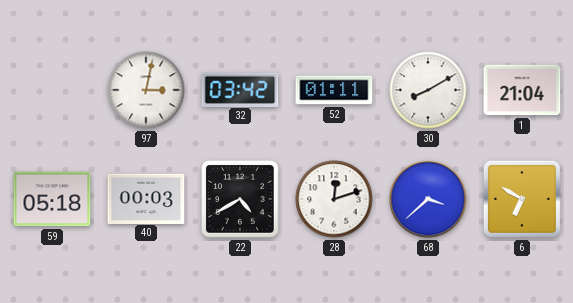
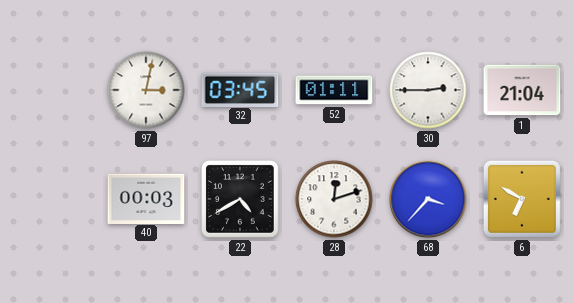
32: 03:42 -> 03:45
30: 8:10 -> 2:45
59: 05:18 -> none
68: 3:38 -> 3:37
